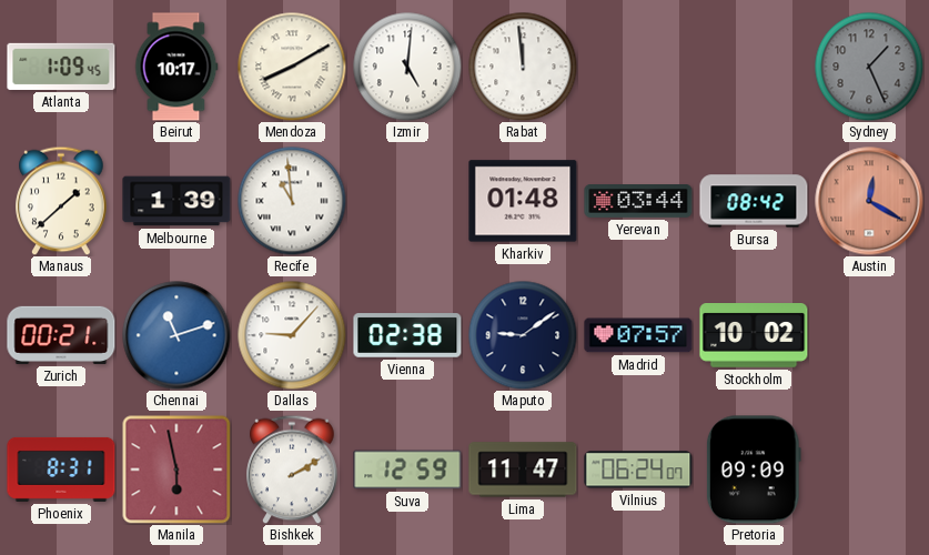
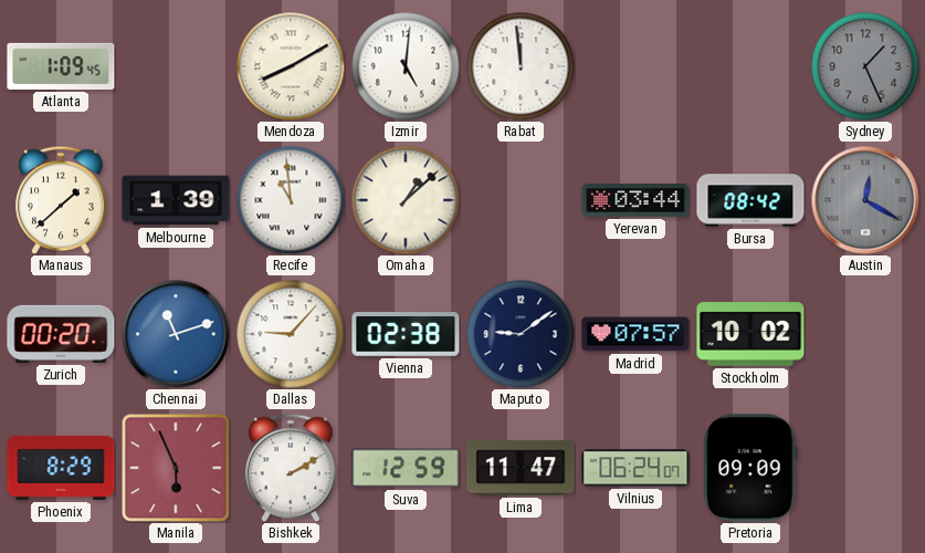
Beirut: 10:17 -> none
Omaha: none -> 1:08
Kharkiv: 01:48 -> none
Austin dial: salmon -> grey
Zurich: 00:21 -> 00:20
Phoenix: 8:31 -> 8:29
Manila: 5:58 -> 5:56
